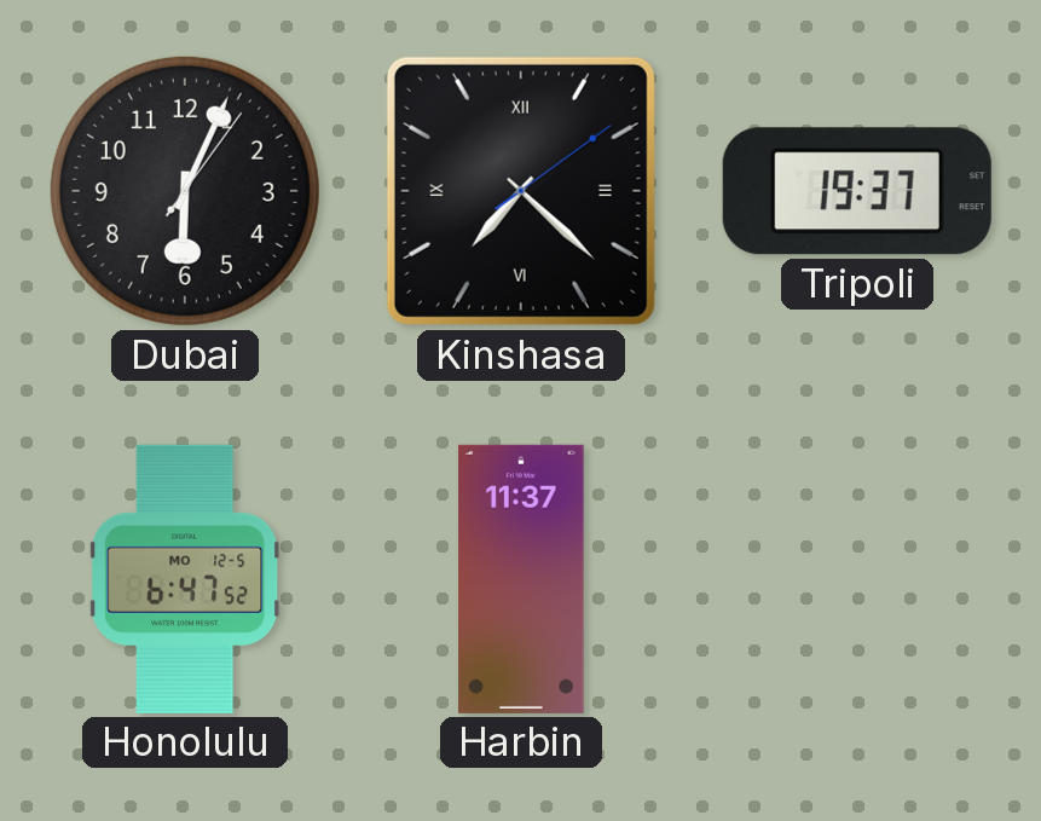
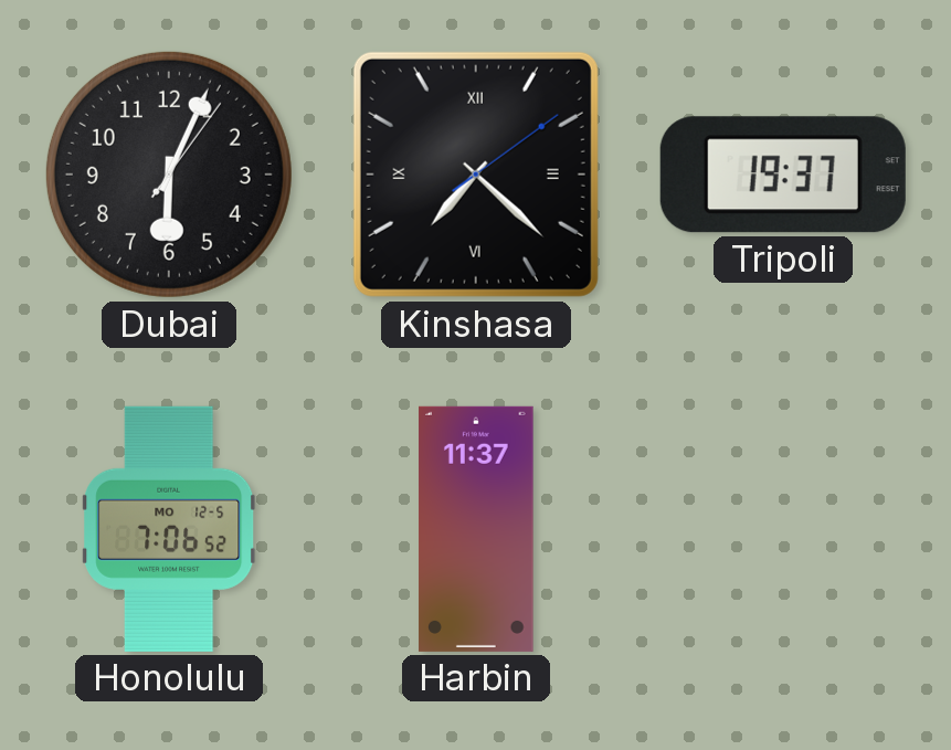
Honolulu: 6:47 -> 7:06
